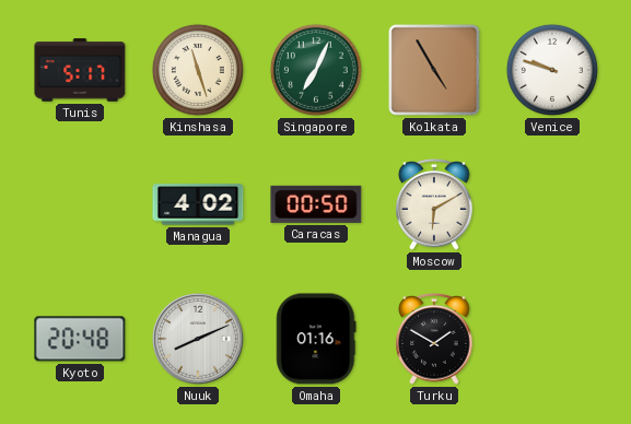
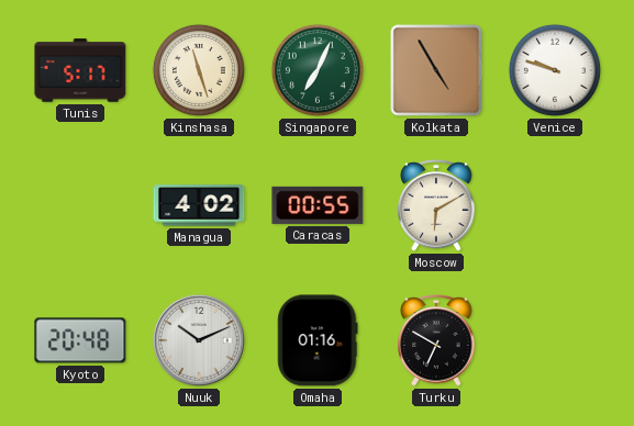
Caracas: 00:50 -> 00:55
Nuuk: 8:11 -> 10:11
Turku: 1:50 -> 6:50
